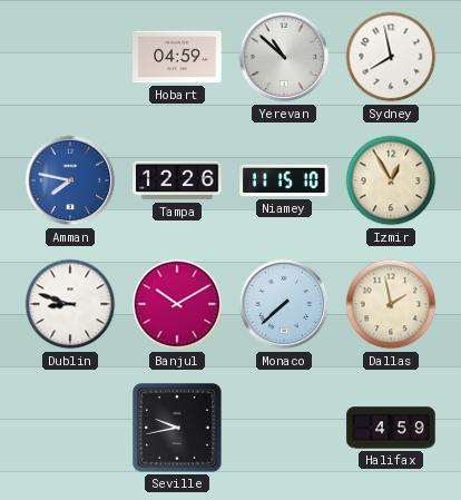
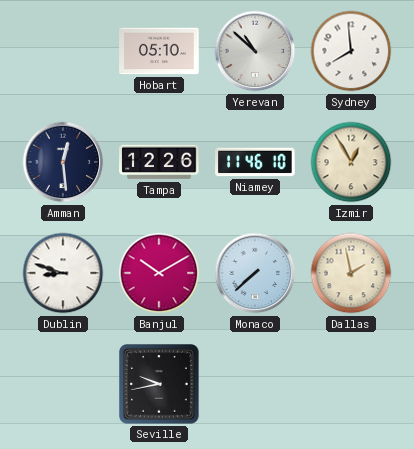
Hobart: 04:59 -> 05:10
Sydney: 7:58 -> 7:59
Amman: 7:47 -> 12:29
Amman dial: blue -> navy
Niamey: 11:15 -> 11:46
Halifax: 4:59 -> none
